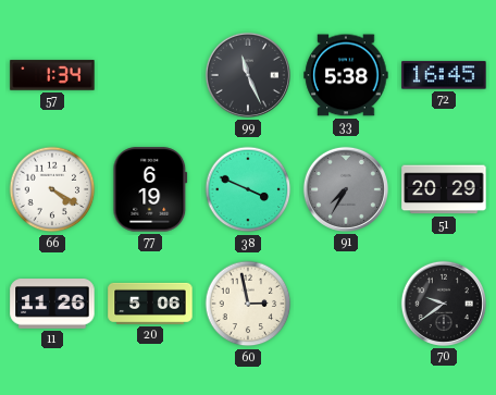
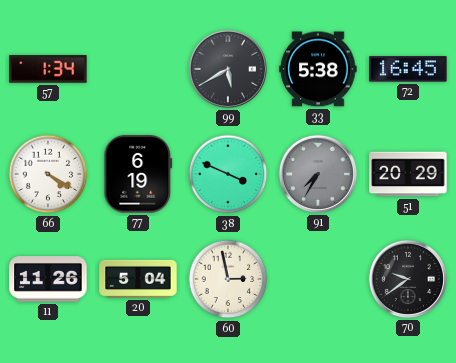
99: 11:26 -> 5:40
20: 5:06 -> 5:04
